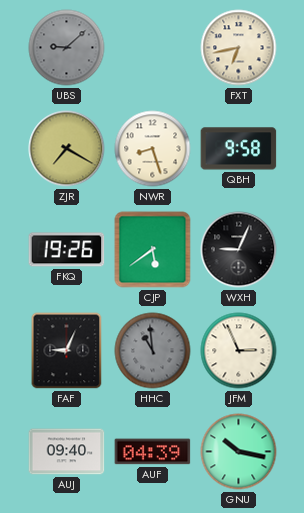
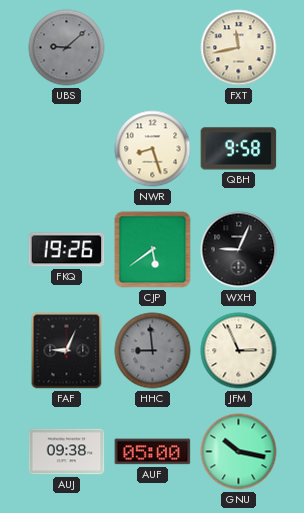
FXT: 6:43 -> 11:43
ZJR: 7:20 -> none
HHC: 10:59 -> 8:59
AUJ: 09:40 -> 09:38
AUF: 04:39 -> 05:00
